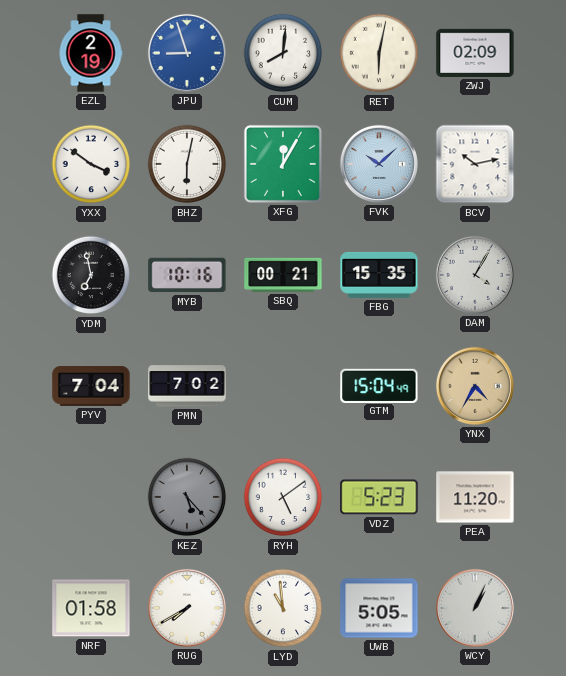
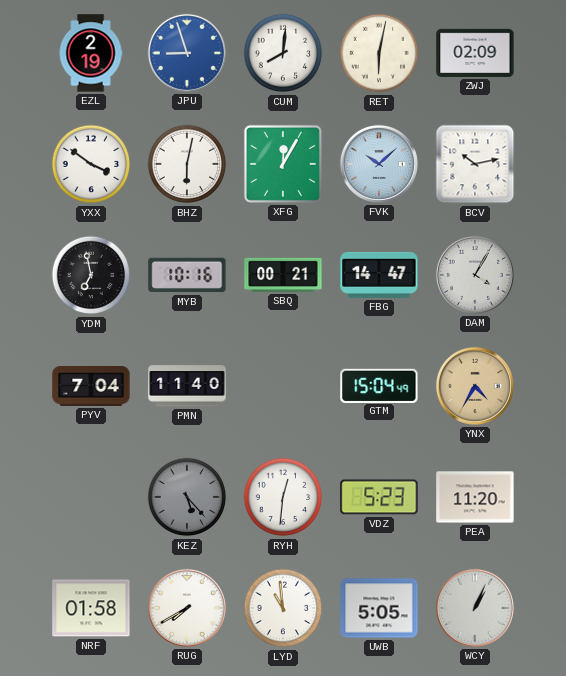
FBG: 15:35 -> 14:47
PMN: 7:02 -> 11:40
RYH: 5:09 -> 12:31
